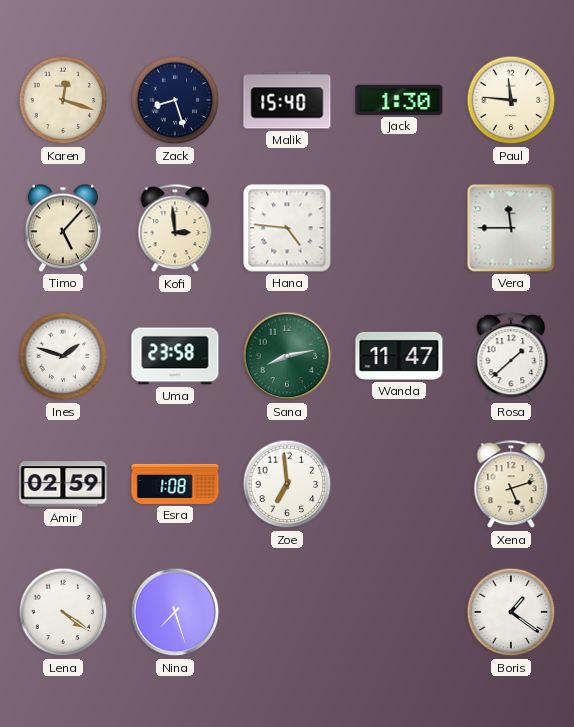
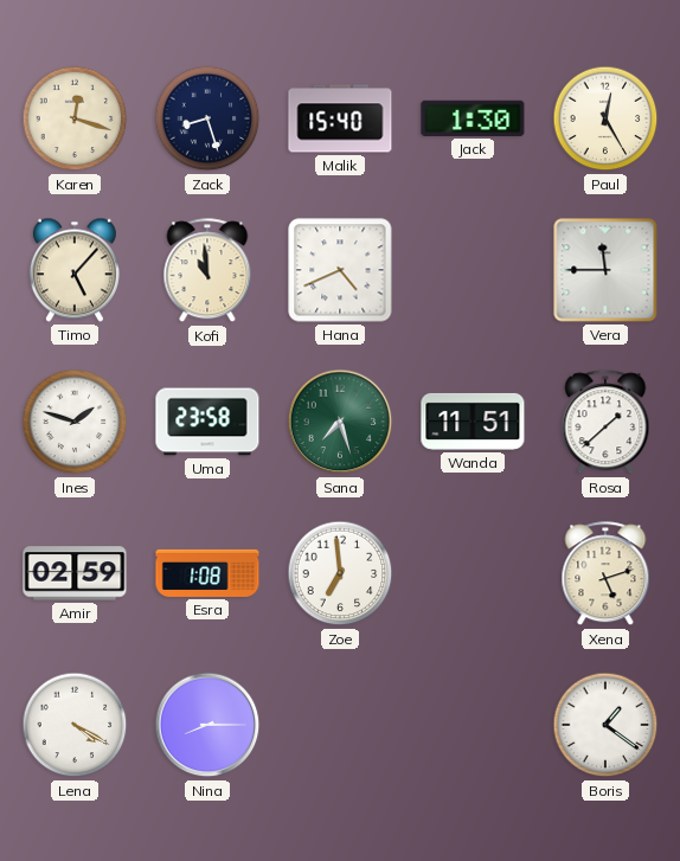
Paul: 11:46 -> 12:25
Kofi: 2:59 -> 10:59
Hana: 4:46 -> 4:41
Sana: 8:13 -> 7:27
Wanda: 11:47 -> 11:51
Lena: 4:21 -> 4:20
Nina: 7:27 -> 8:15
